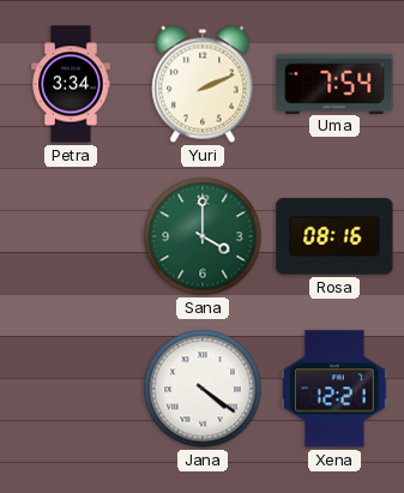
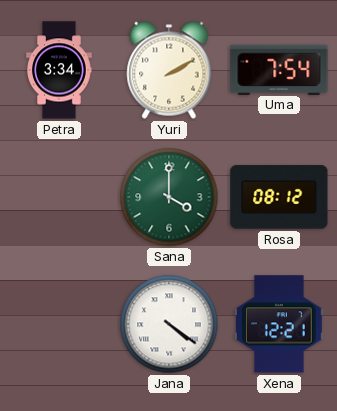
Yuri: 2:11 -> 2:10
Rosa: 08:16 -> 08:12
